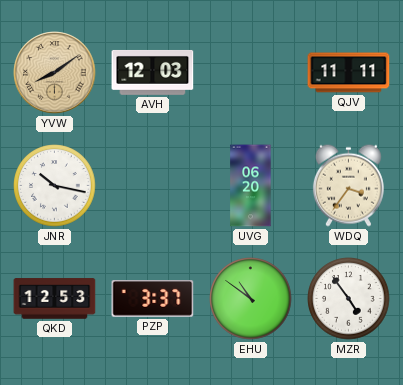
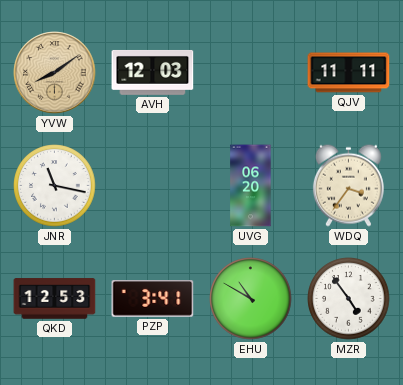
JNR: 10:17 -> 11:17
PZP: 3:37 -> 3:41
EHU: 10:51 -> 10:50
